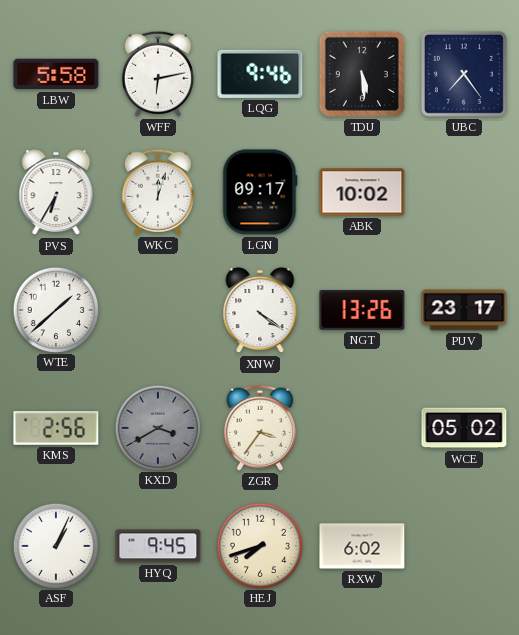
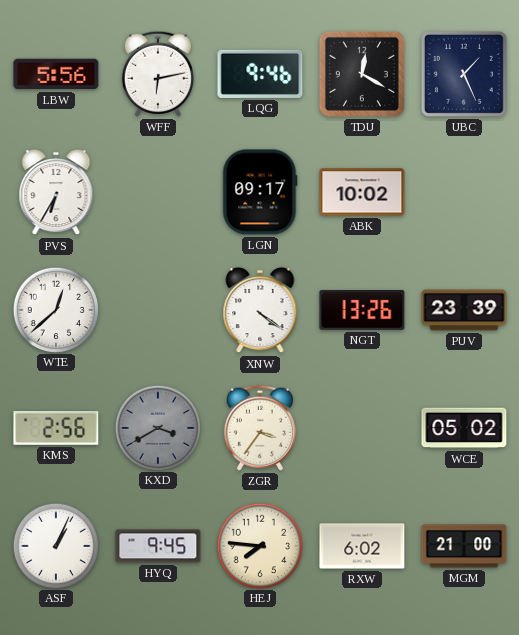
LBW: 5:58 -> 5:56
TDU: 5:29 -> 12:20
UBC: 7:24 -> 1:26
WKC: 12:03 -> none
WTE: 1:38 -> 12:38
PUV: 23:17 -> 23:39
HEJ: 7:42 -> 7:46
MGM: none -> 21:00
